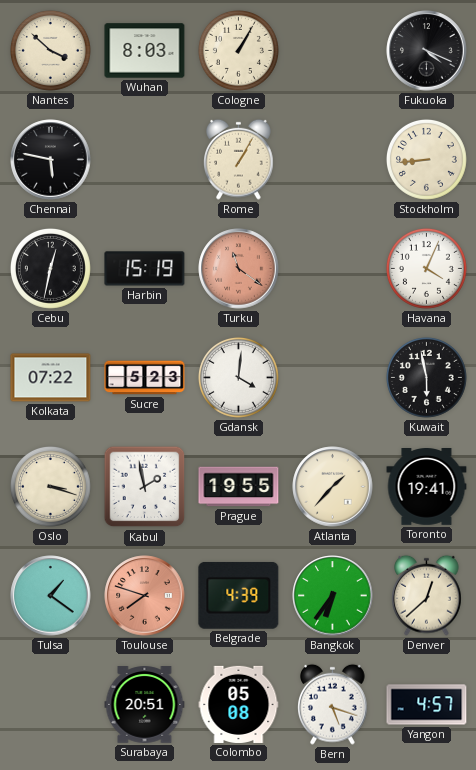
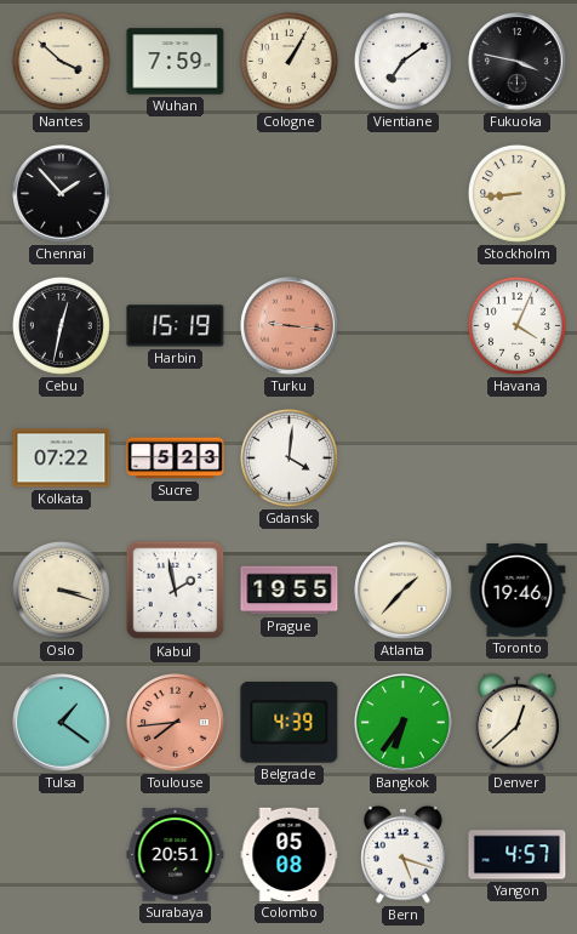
Wuhan: 8:03 -> 7:59
Vientiane: none -> 7:09
Fukuoka: 4:19 -> 3:47
Chennai: 5:47 -> 1:53
Rome: 1:05 -> none
Turku: 11:21 -> 9:16
Kuwait: 5:58 -> none
Toronto: 19:41 -> 19:46
Toulouse: 7:48 -> 7:44
